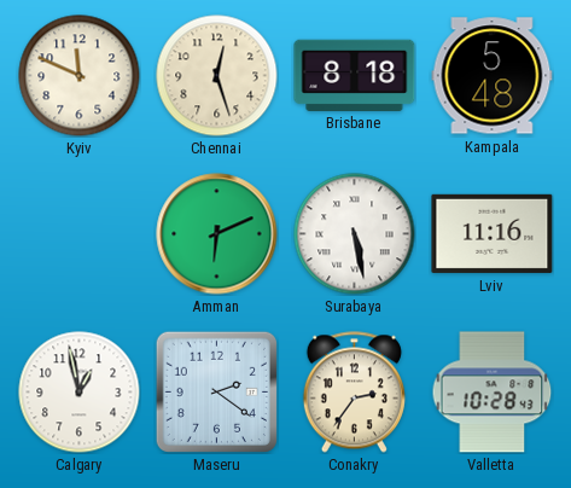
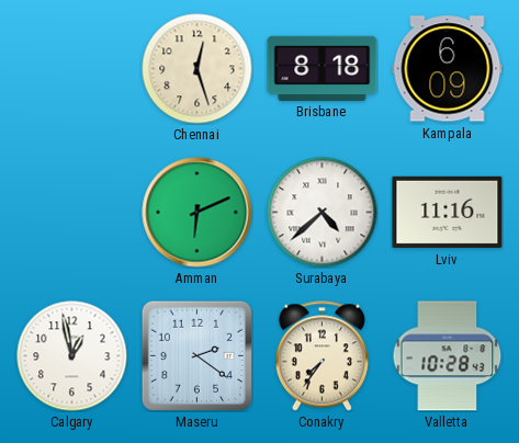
Kyiv: 11:49 -> none
Kampala: 5:48 -> 6:09
Surabaya: 5:28 -> 4:38
Conakry: 2:36 -> 7:36
